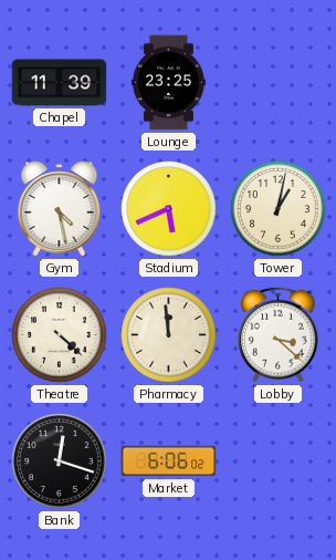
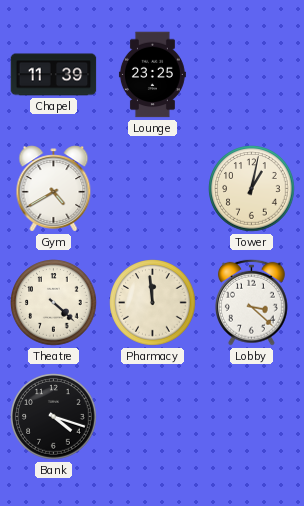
Gym: 4:28 -> 4:40
Stadium: 5:41 -> none
Bank: 12:18 -> 4:18
Market: 6:06 -> none
